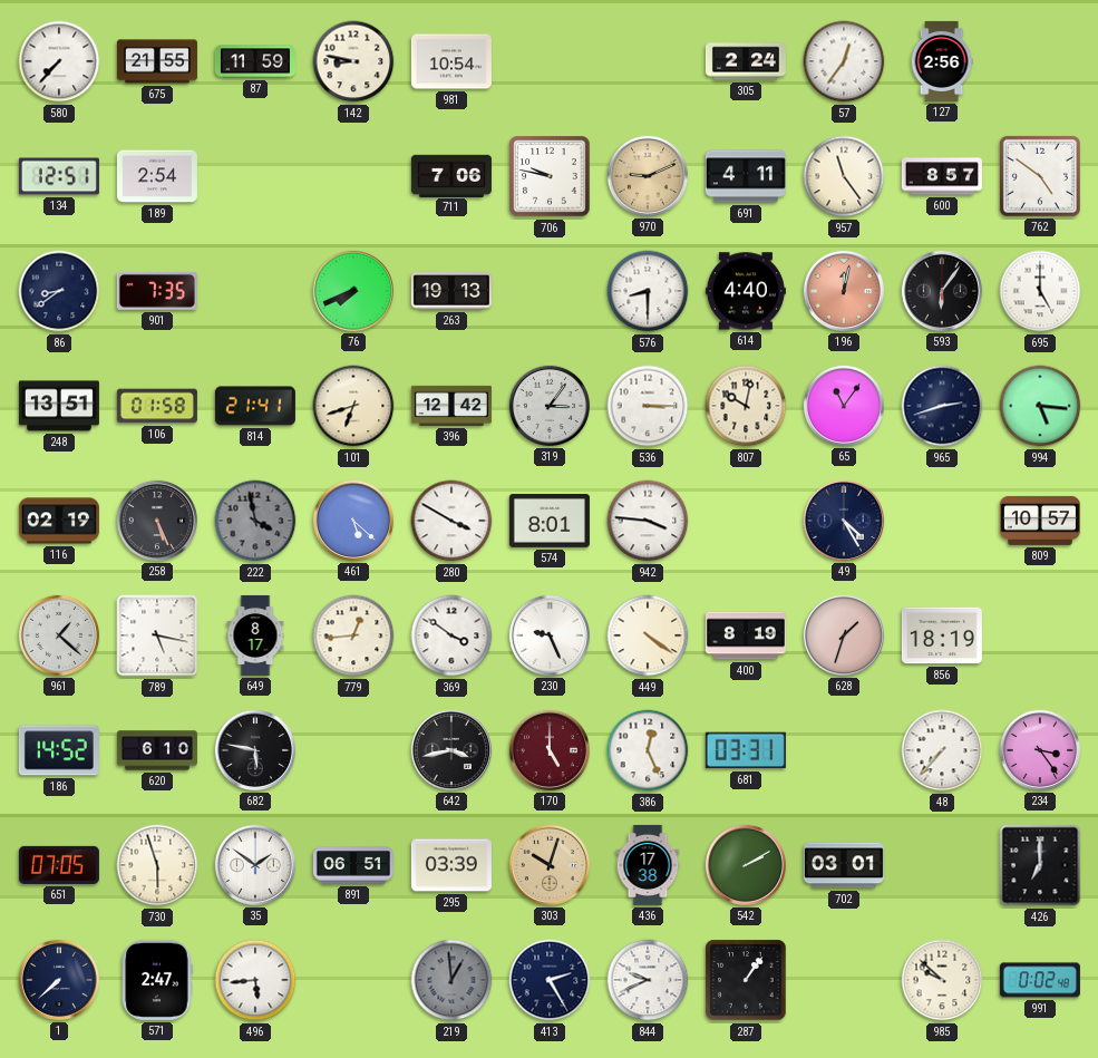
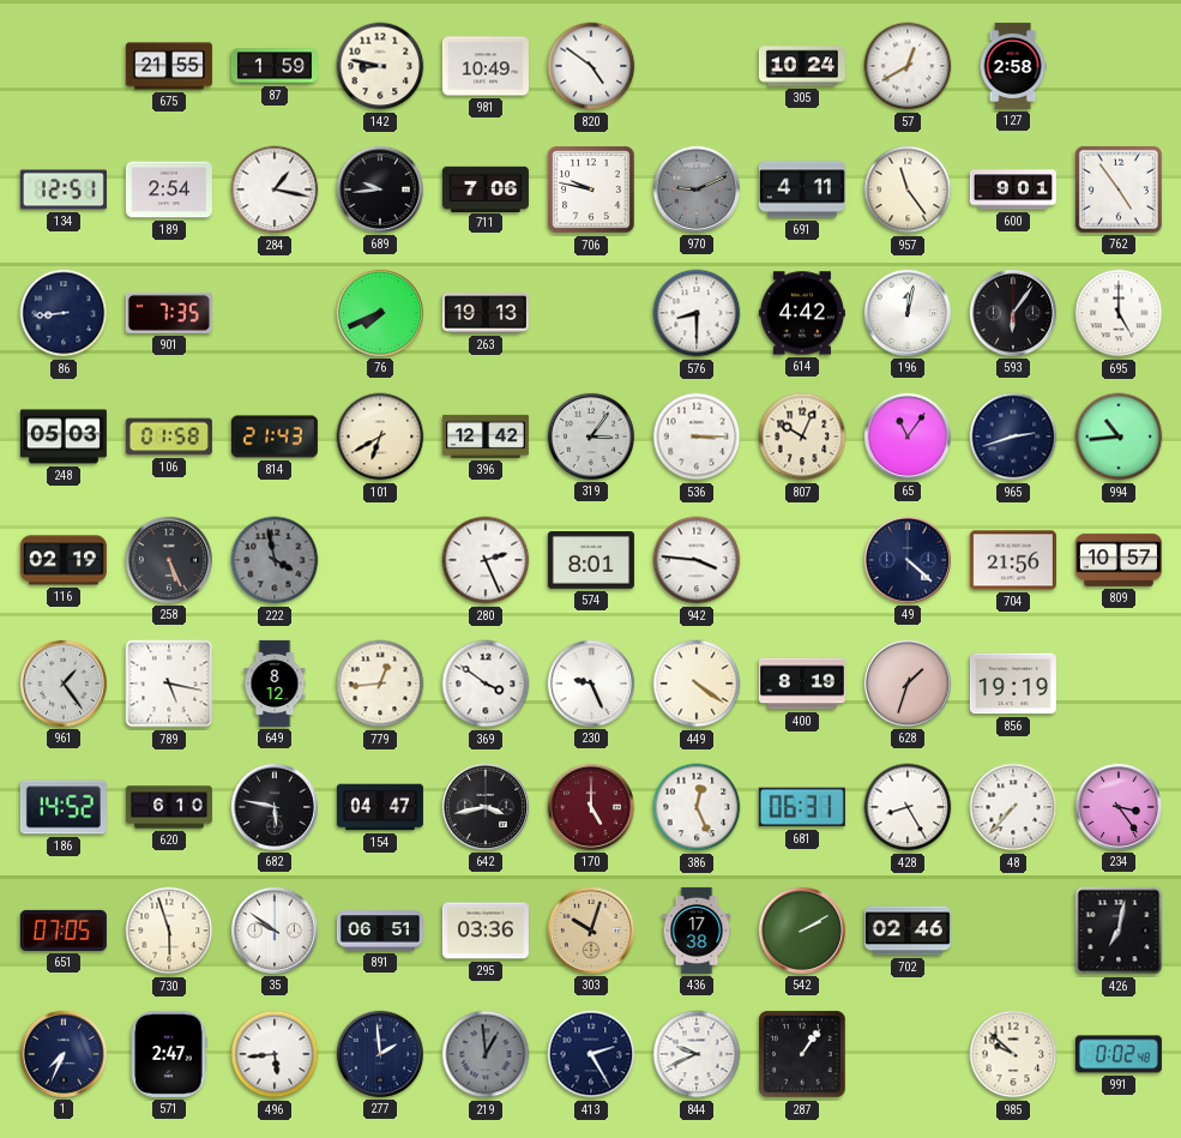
580: 7:37 -> none
87: 11:59 -> 1:59
981: 10:54 -> 10:49
820: none -> 4:51
305: 2:24 -> 10:24
57: 12:36 -> 12:40
127: 2:56 -> 2:58
284: none -> 1:17
689: none -> 9:44
970 dial: champagne -> grey
600: 8:57 -> 9:01
762: 4:51 -> 4:54
86: 8:39 -> 8:44
614: 4:40 -> 4:42
196 dial: salmon -> white
248: 13:51 -> 05:03
814: 21:41 -> 21:43
101: 6:42 -> 6:40
807: 10:02 -> 10:04
994: 5:16 -> 10:44
461: 5:22 -> none
280: 3:50 -> 2:26
49: 4:25 -> 4:22
704: none -> 21:56
961: 1:22 -> 1:24
649: 8:17 -> 8:12
856: 18:19 -> 19:19
154: none -> 04:47
681: 03:31 -> 06:31
428: none -> 8:25
35: 1:51 -> 9:51
295: 03:39 -> 03:36
702: 03:01 -> 02:46
426: 7:00 -> 7:02
1: 7:38 -> 7:34
277: none -> 1:59
